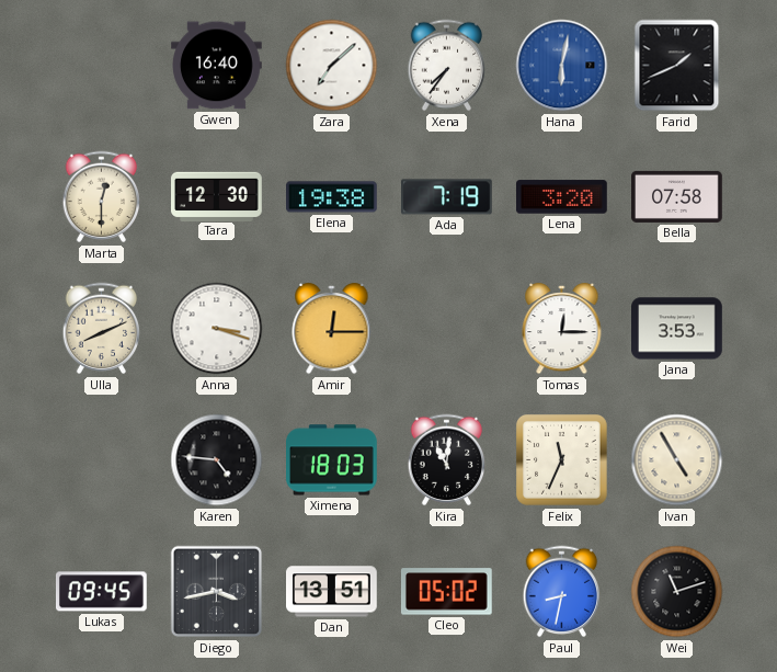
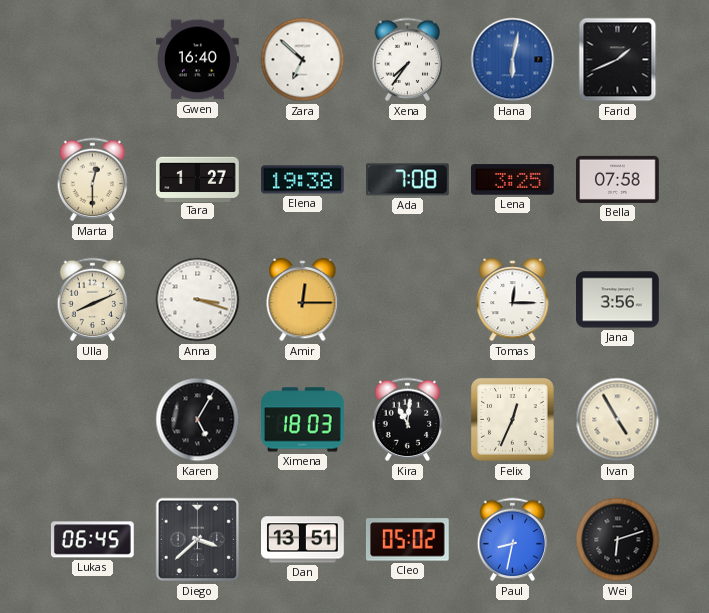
Zara: 7:08 -> 6:52
Tara: 12:30 -> 1:27
Ada: 7:19 -> 7:08
Lena: 3:20 -> 3:25
Jana: 3:53 -> 3:56
Karen: 4:46 -> 5:05
Felix: 11:34 -> 12:34
Lukas: 09:45 -> 06:45
Diego: 3:43 -> 3:38
Wei: 11:12 -> 6:12
